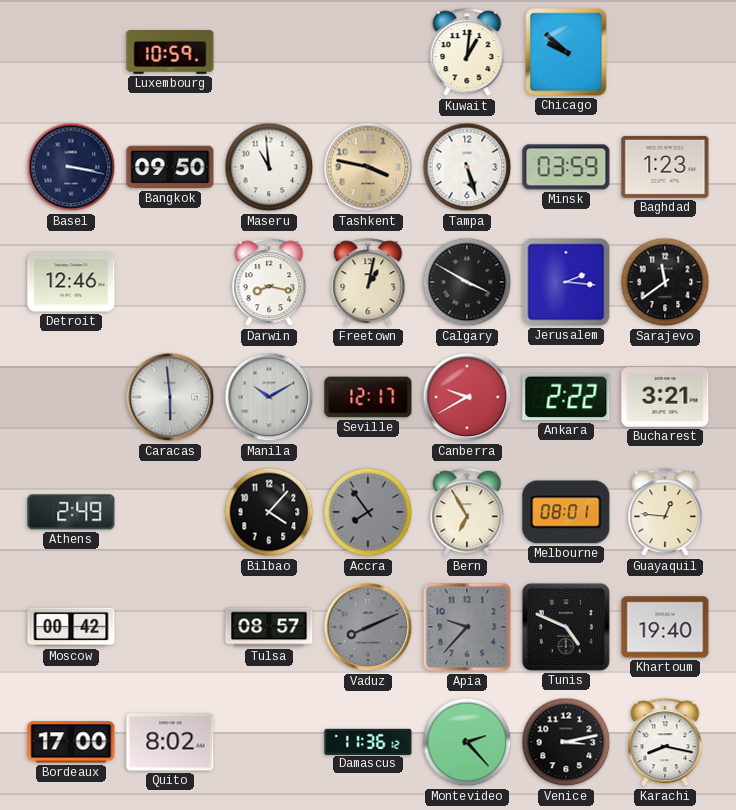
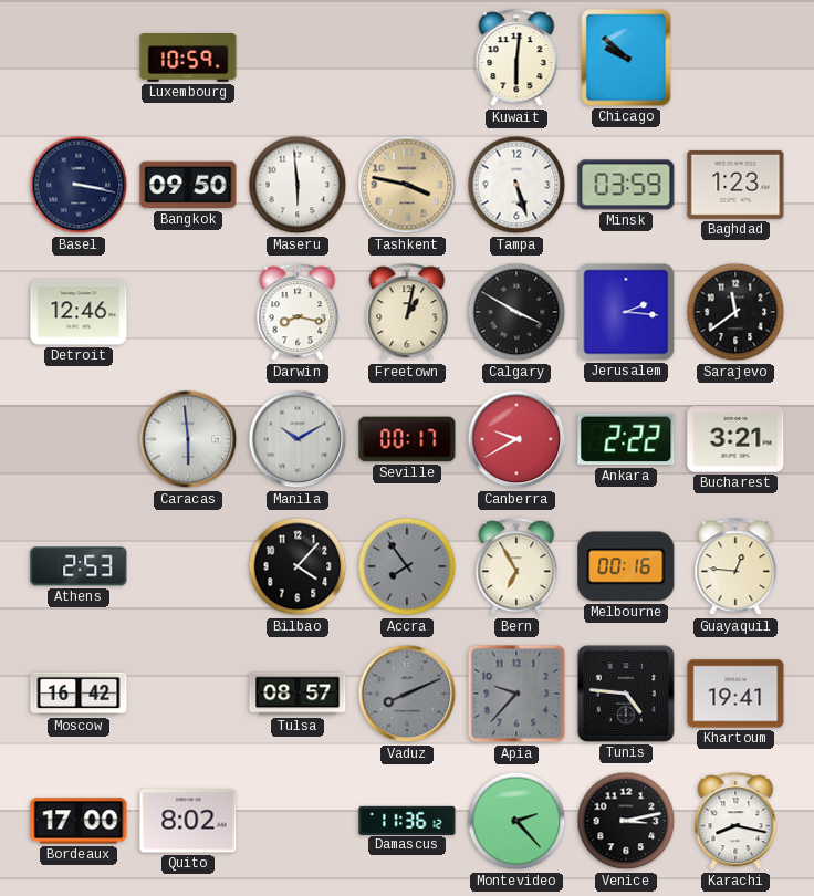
Kuwait: 1:01 -> 6:01
Maseru: 10:59 -> 5:59
Seville: 12:17 -> 00:17
Athens: 2:49 -> 2:53
Melbourne: 08:01 -> 00:16
Moscow: 00:42 -> 16:42
Tunis: 4:49 -> 4:46
Khartoum: 19:40 -> 19:41
